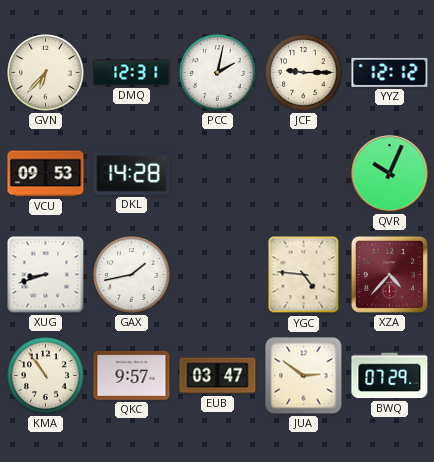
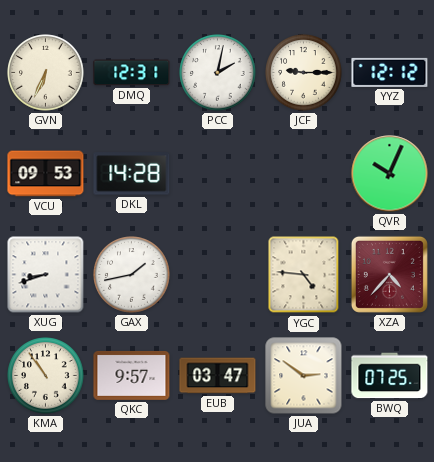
GVN: 6:37 -> 6:34
BWQ: 07:29 -> 07:25
